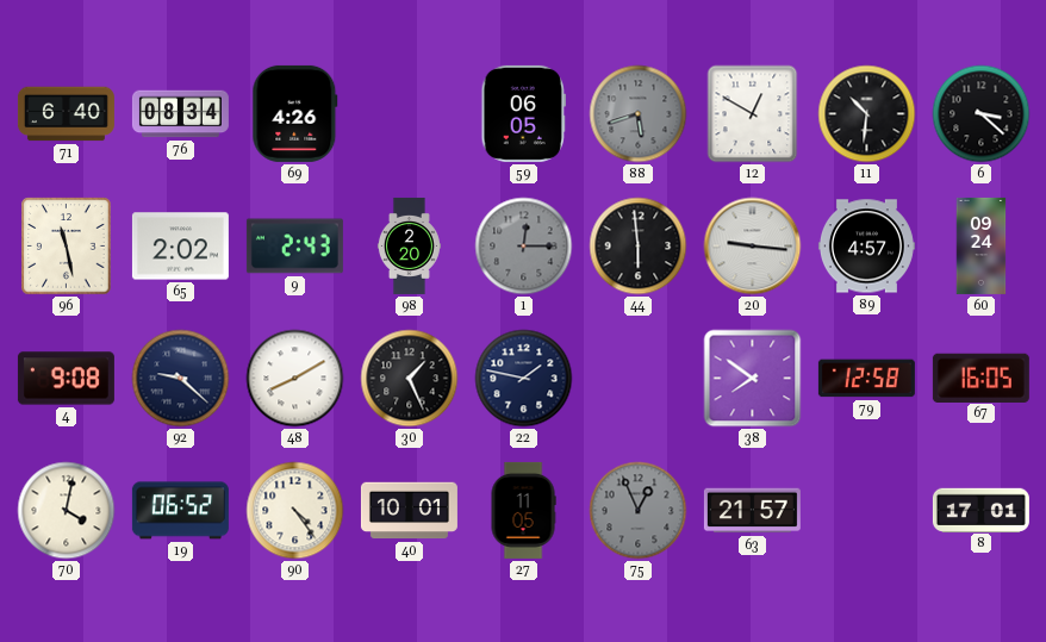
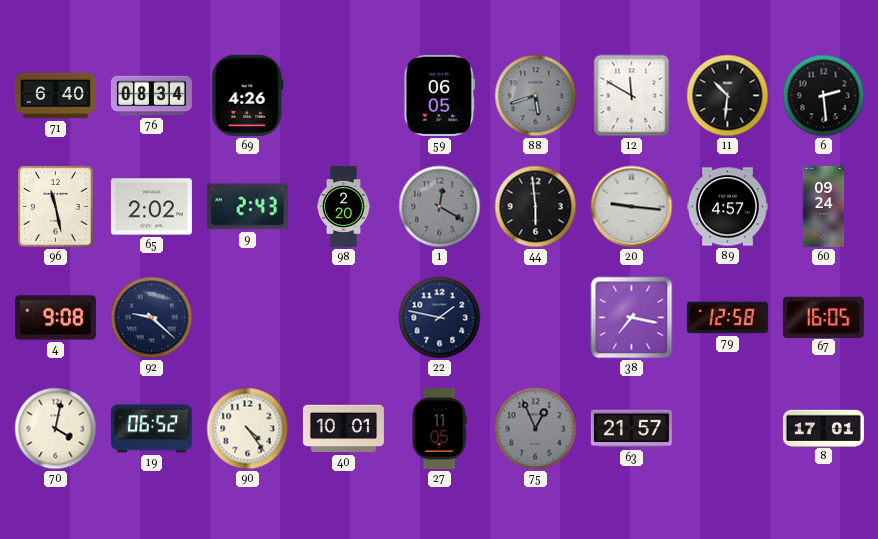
12: 12:50 -> 11:50
6: 3:22 -> 2:29
1: 12:15 -> 12:20
48: 8:10 -> none
30: 1:26 -> none
38: 7:51 -> 7:17
